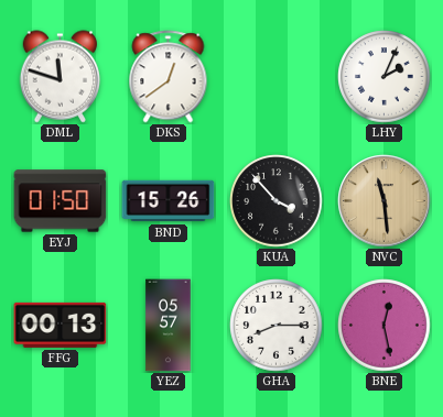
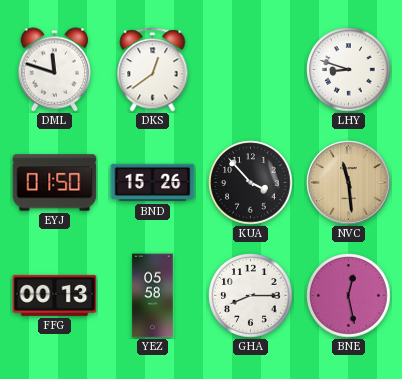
LHY: 2:04 -> 8:48
YEZ: 05:57 -> 05:58
